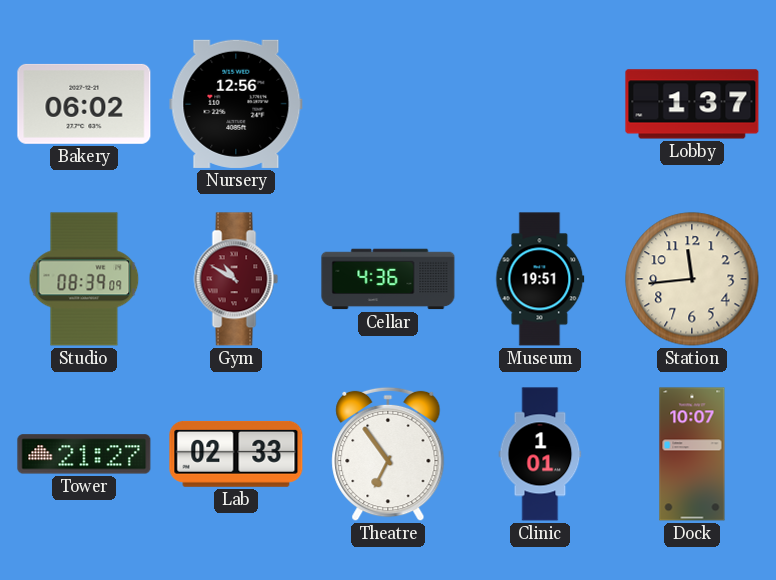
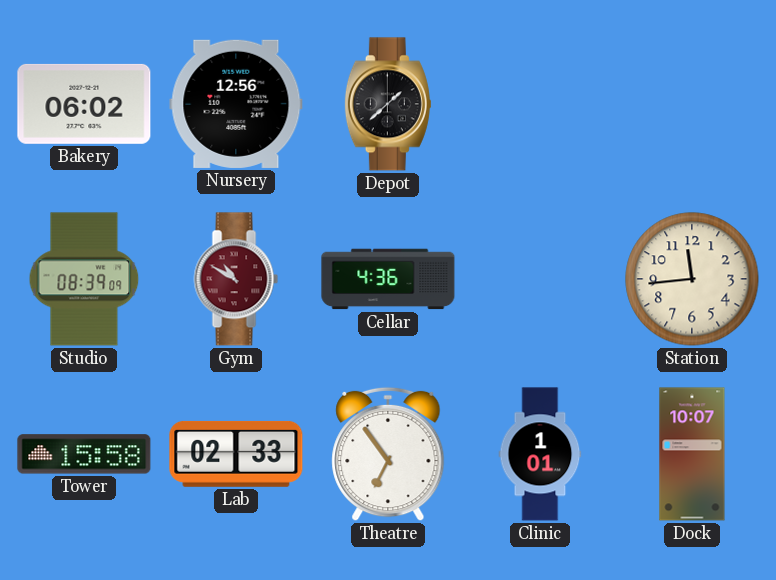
Depot: none -> 1:38
Lobby: 1:37 -> none
Museum: 19:51 -> none
Tower: 21:27 -> 15:58
